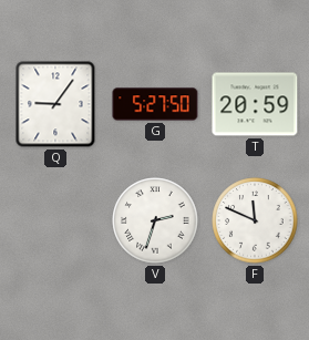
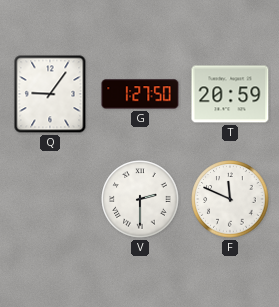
G: 5:27 -> 1:27
V: 2:33 -> 2:30
